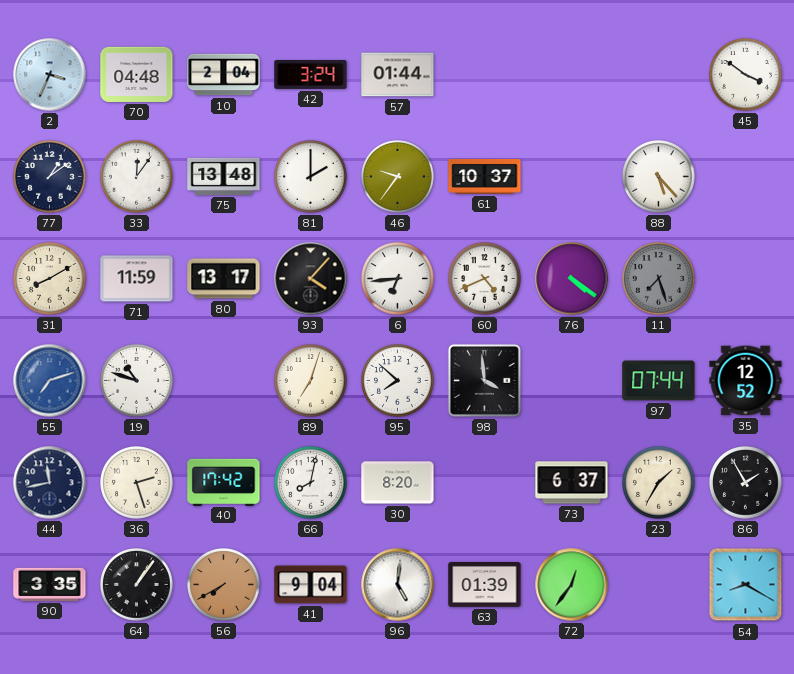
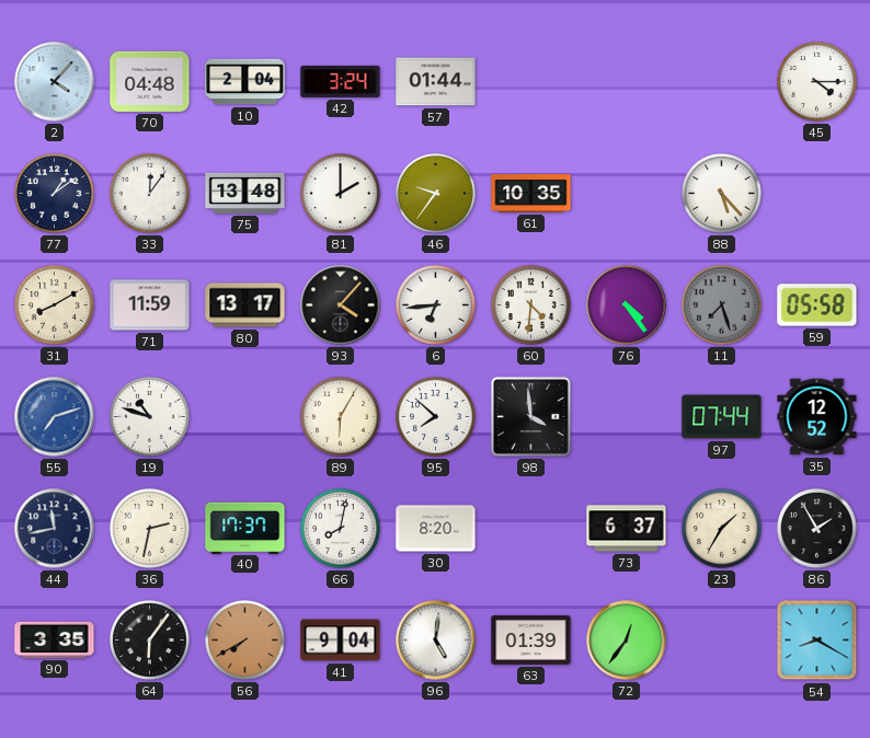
2: 3:34 -> 4:07
45: 3:51 -> 4:15
61: 10:37 -> 10:35
60: 4:41 -> 4:31
76: 4:21 -> 4:24
59: none -> 05:58
89: 7:03 -> 6:05
36: 2:27 -> 2:32
40: 17:42 -> 17:37
64: 1:06 -> 6:06
